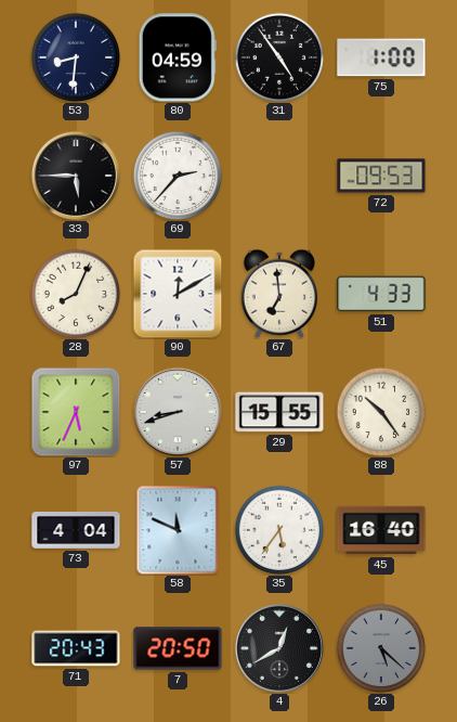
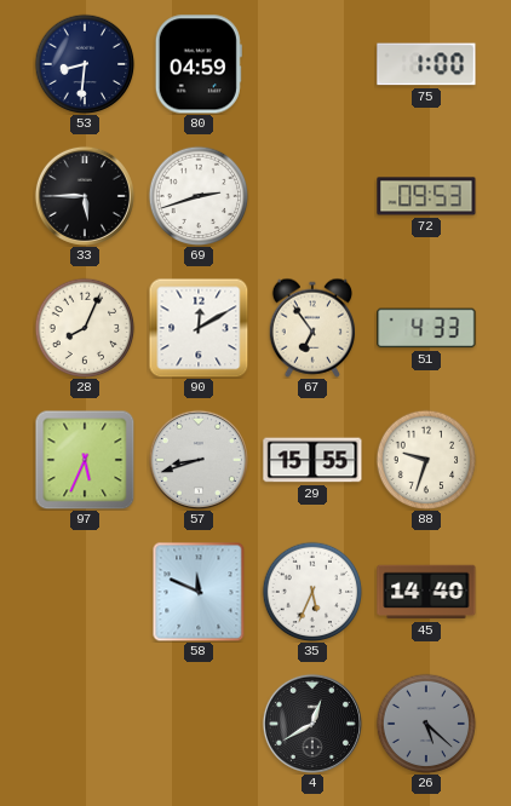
31: 4:54 -> none
69: 2:37 -> 2:42
67: 6:59 -> 6:54
88: 10:24 -> 9:33
73: 4:04 -> none
35: 5:36 -> 5:34
45: 16:40 -> 14:40
71: 20:43 -> none
7: 20:50 -> none
